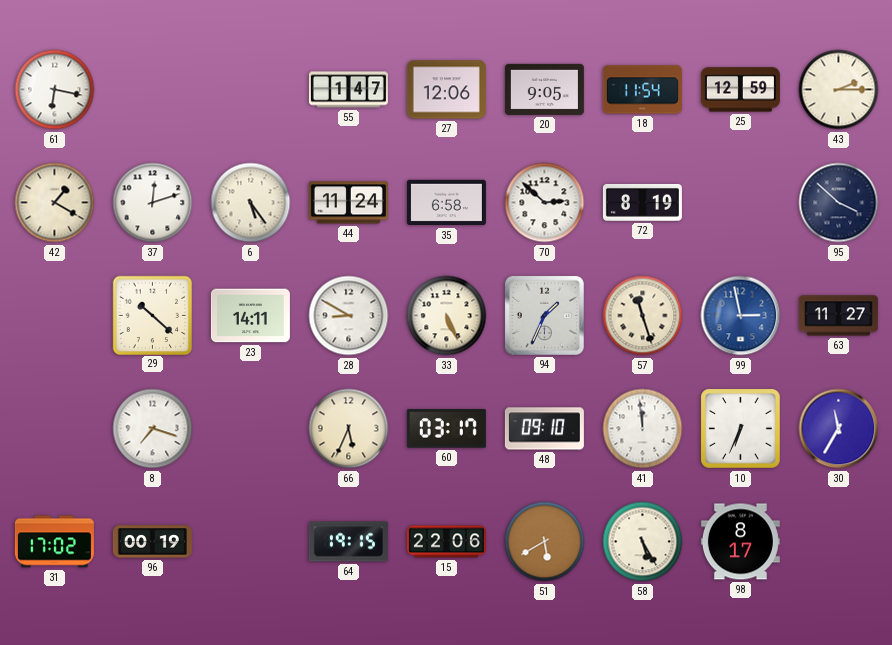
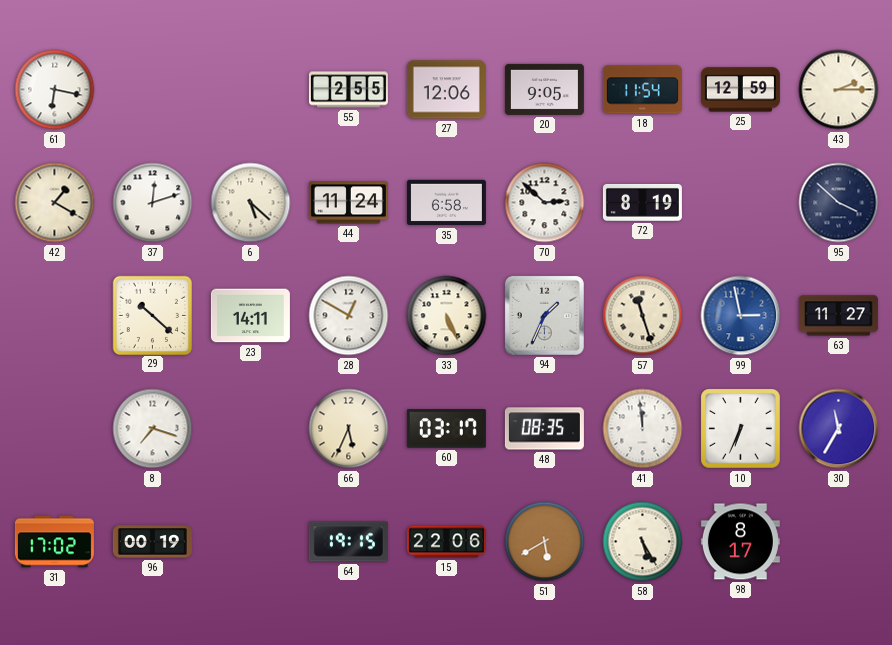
55: 1:47 -> 2:55
6: 5:24 -> 5:22
28: 8:50 -> 12:50
48: 09:10 -> 08:35
